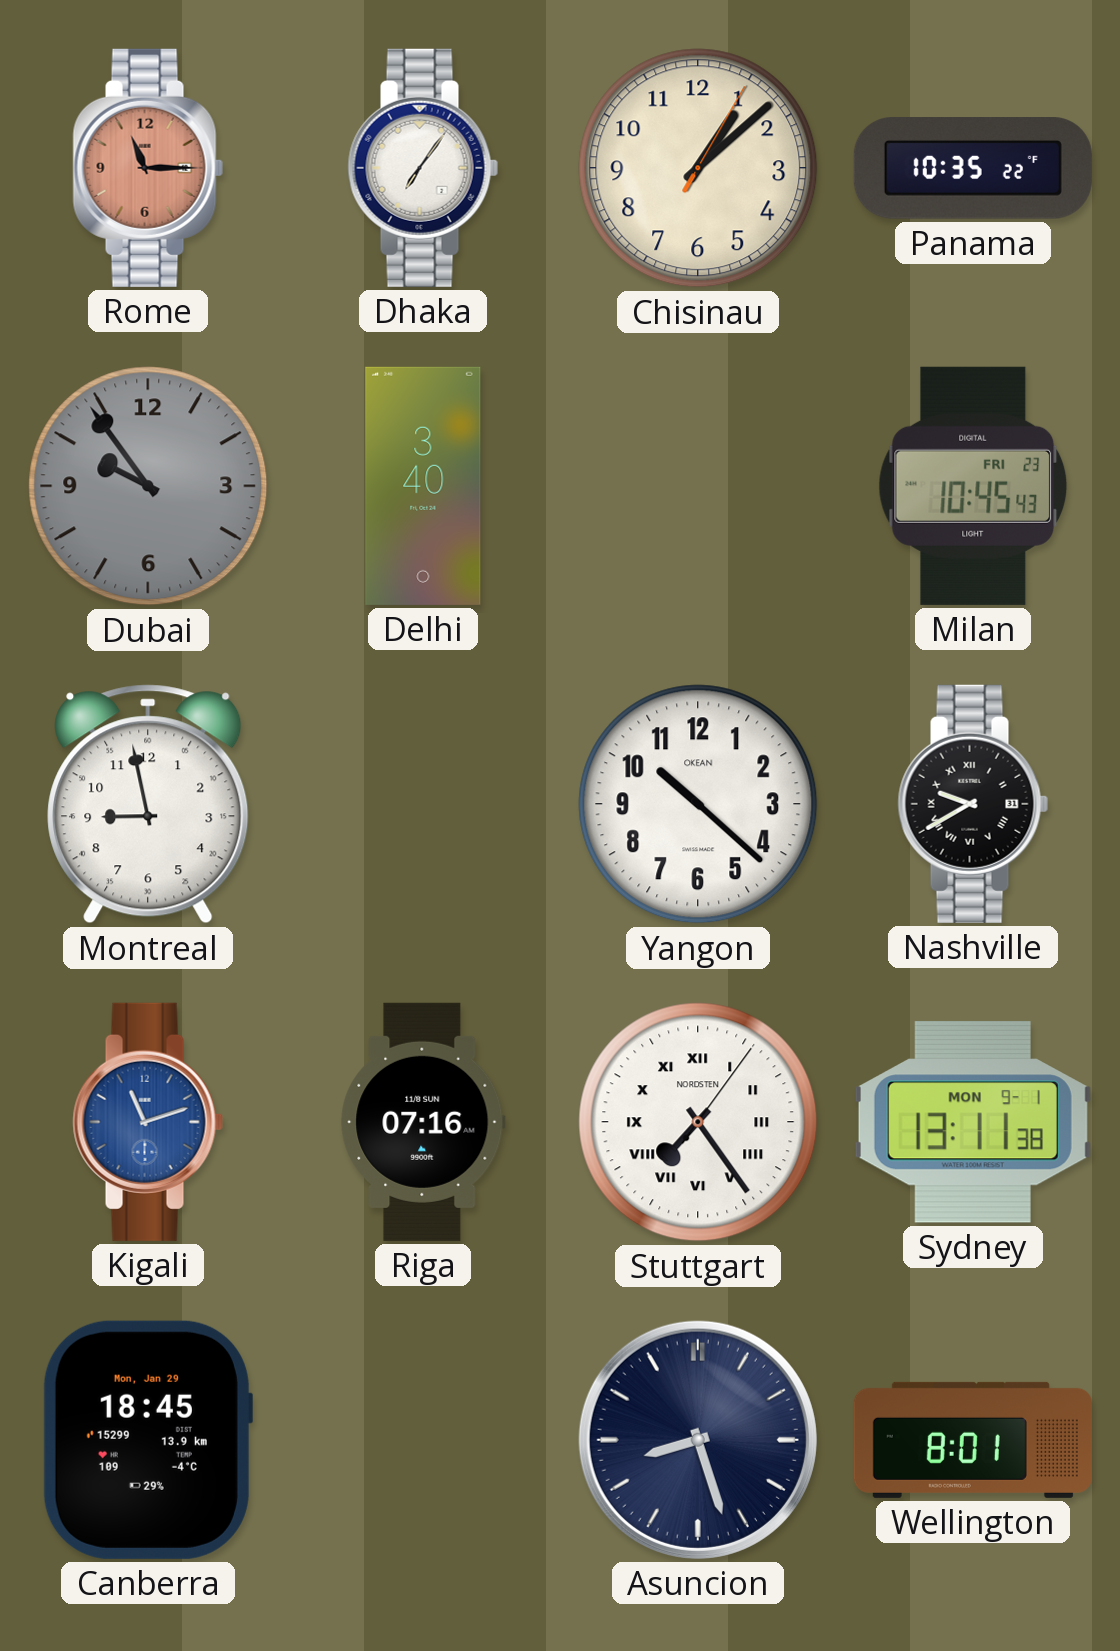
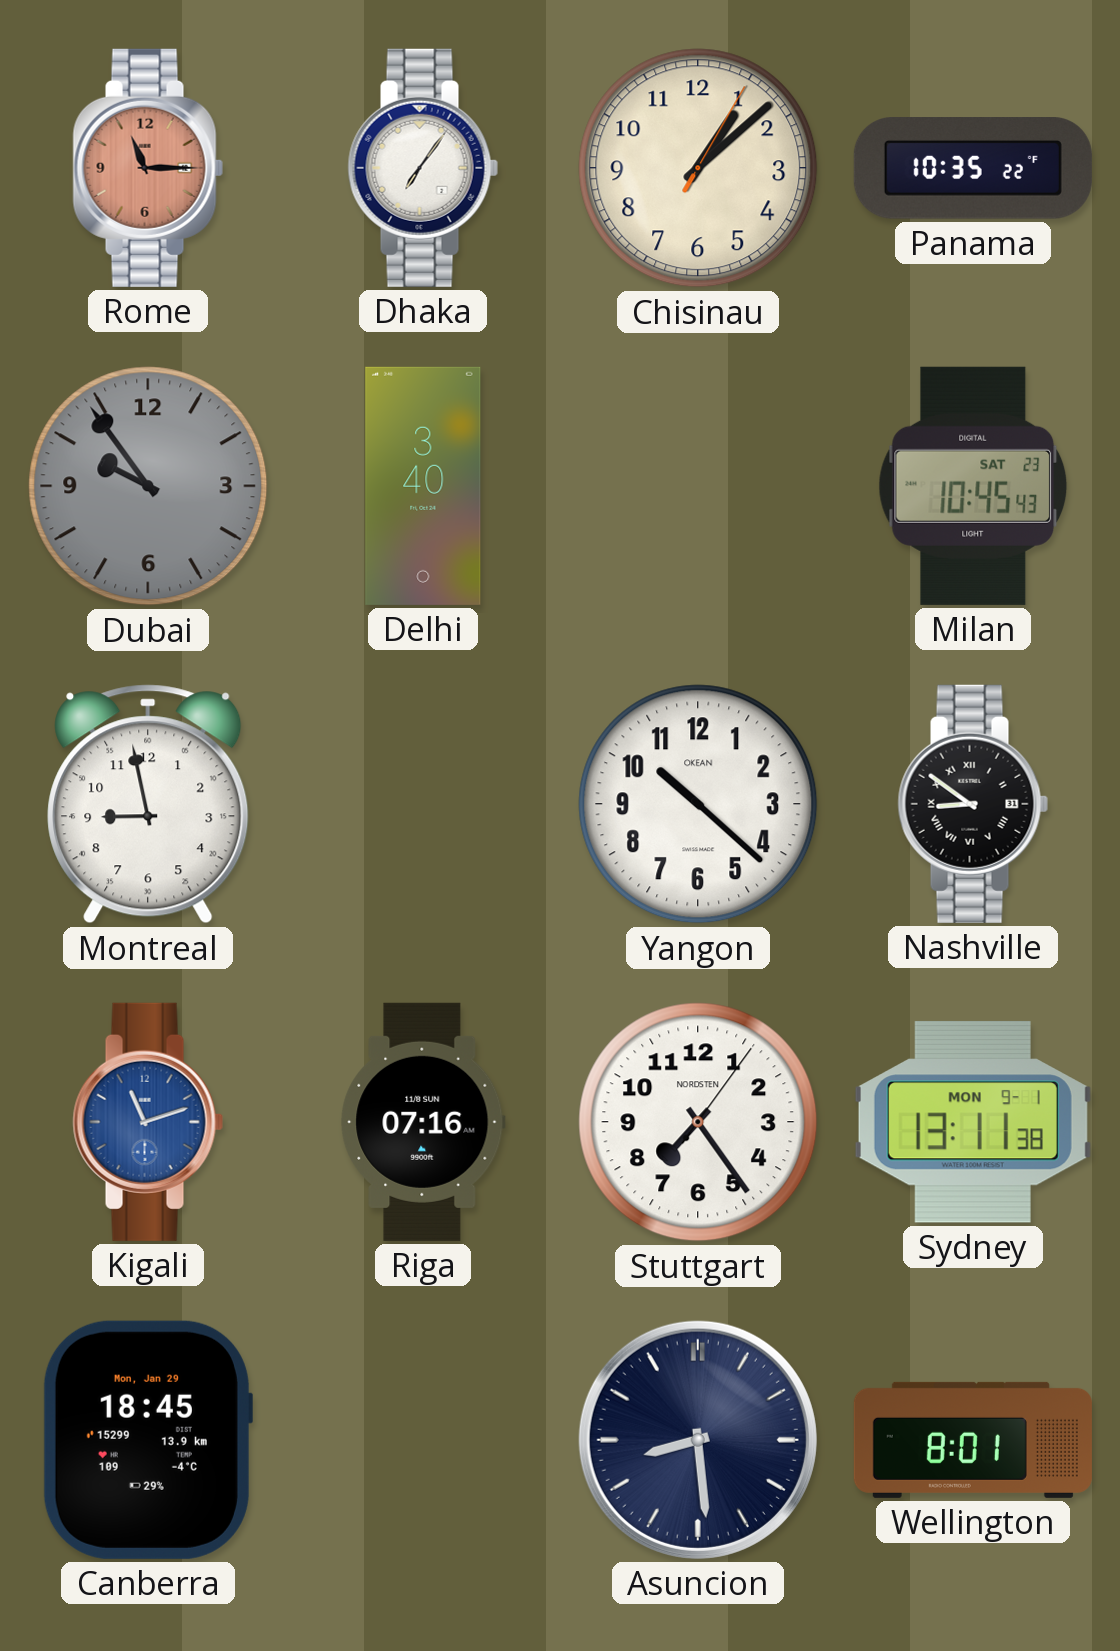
Milan date: FRI 23 -> SAT 23
Nashville: 9:40 -> 8:51
Stuttgart numerals: Roman -> Arabic
Asuncion: 8:27 -> 8:29
